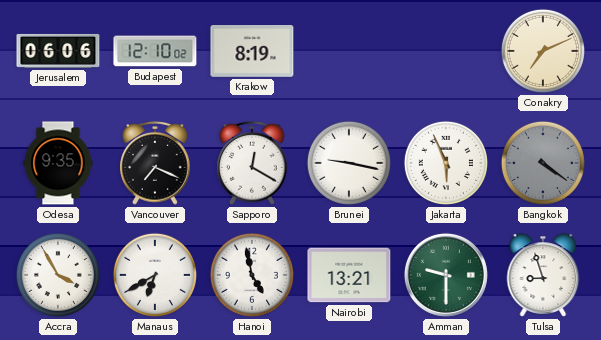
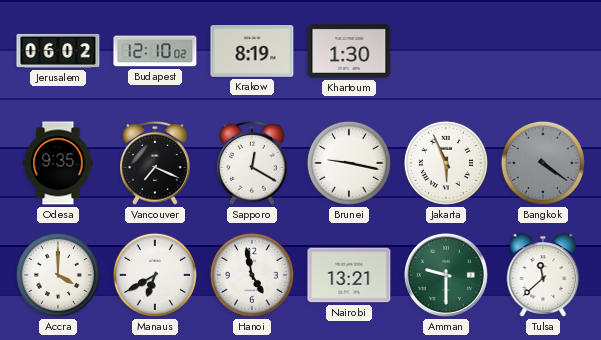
Jerusalem: 06:06 -> 06:02
Khartoum: none -> 1:30
Conakry: 7:11 -> none
Accra: 3:55 -> 4:00
Tulsa: 8:57 -> 11:38
